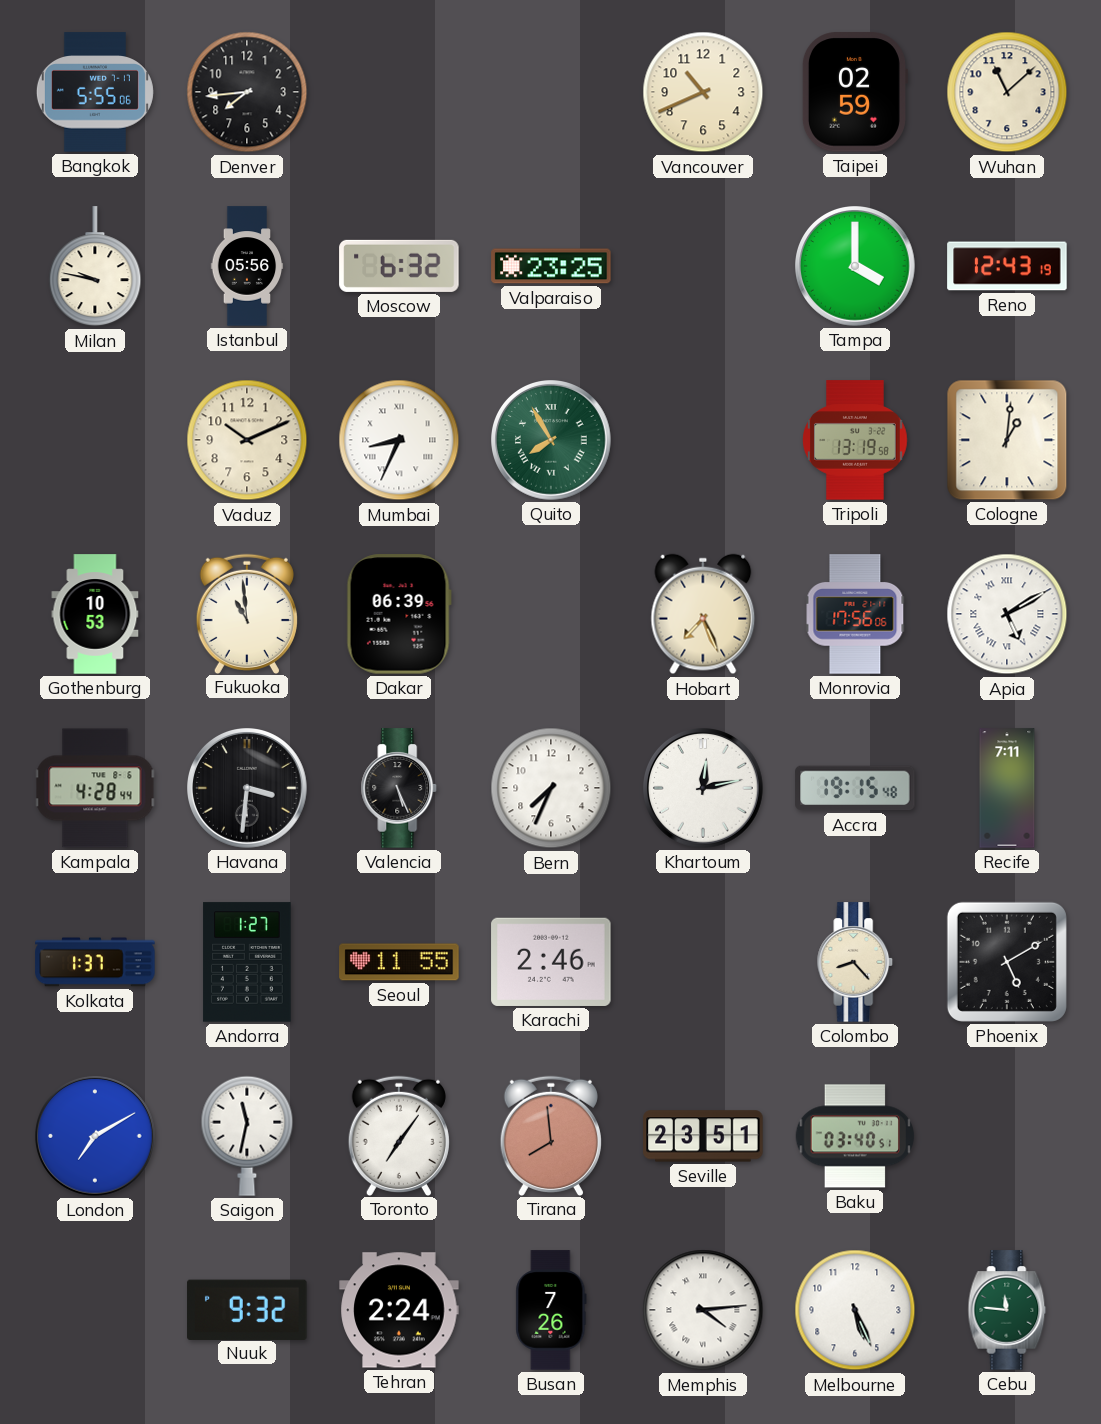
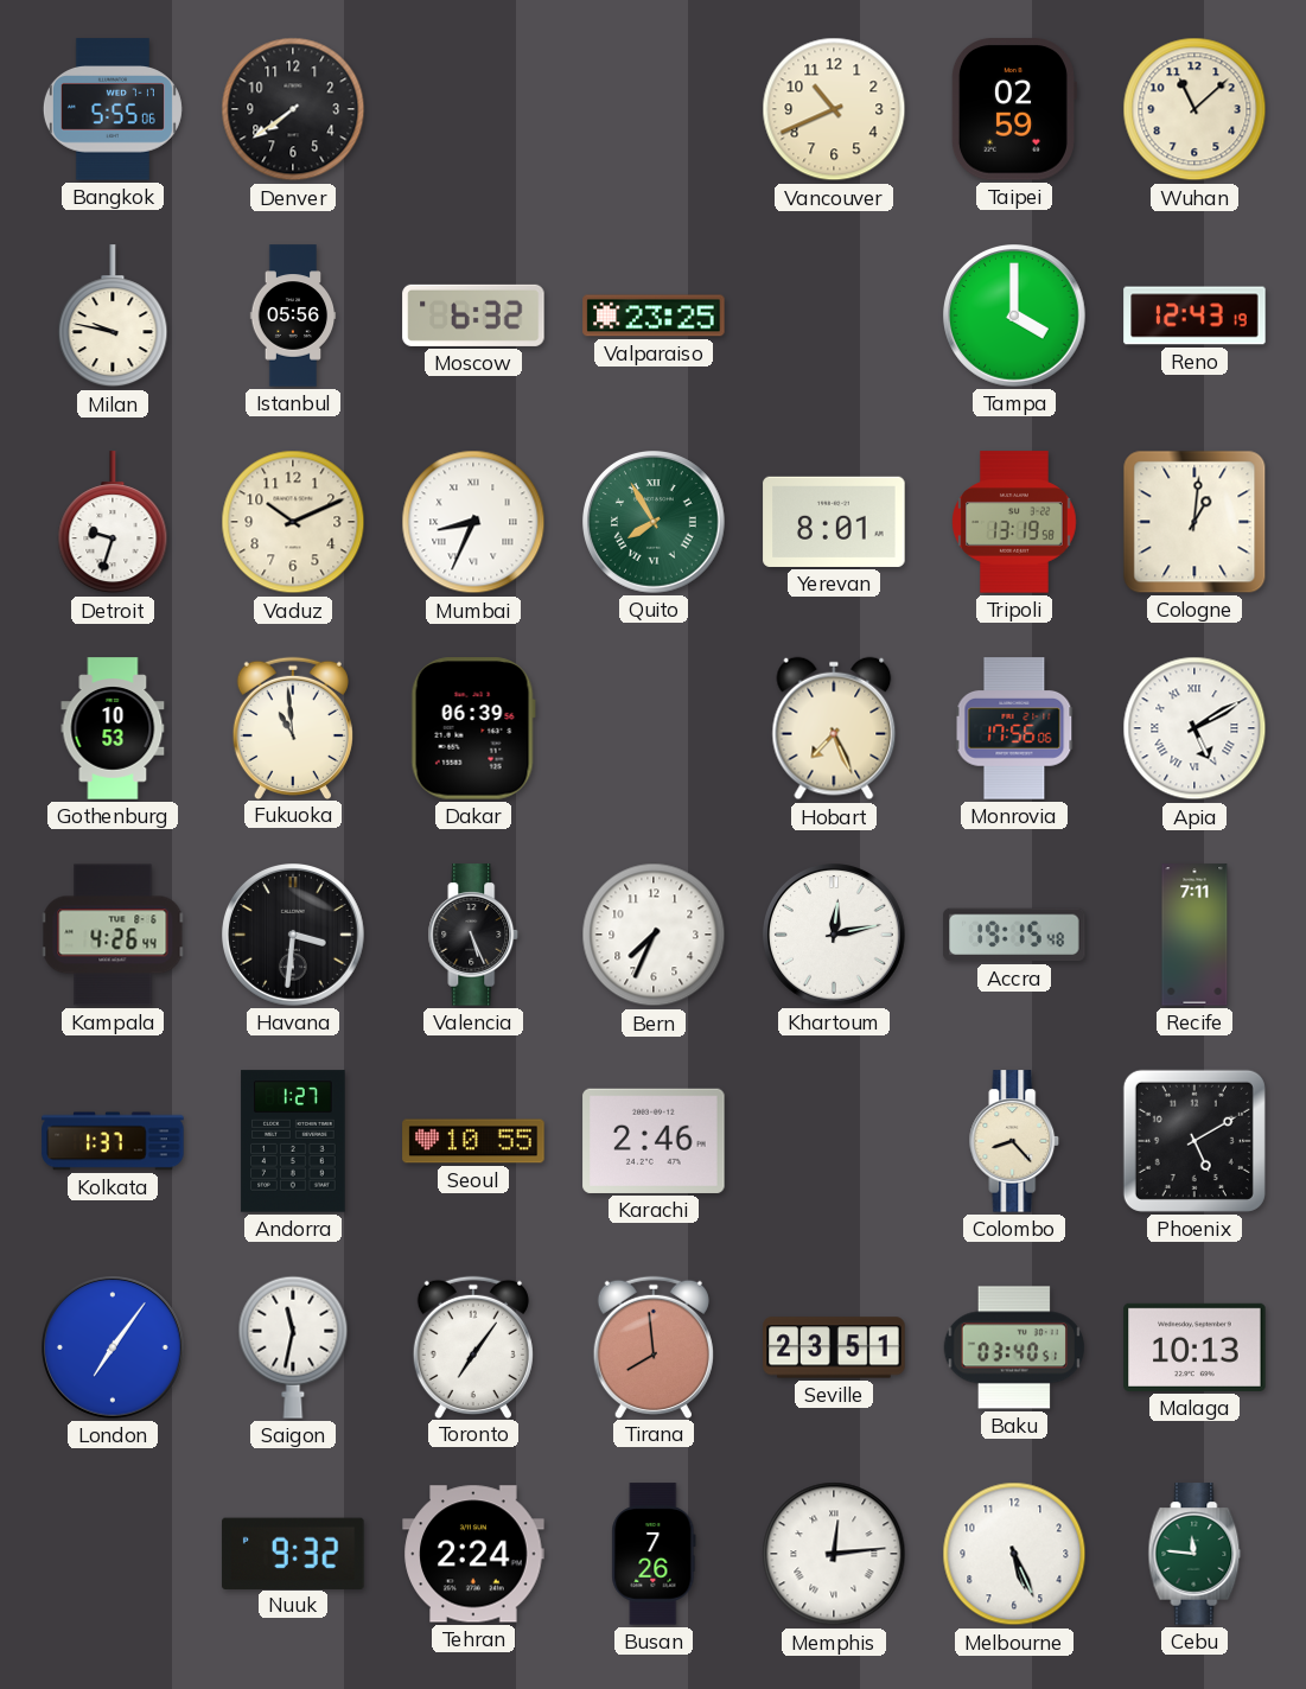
Denver: 7:44 -> 7:39
Detroit: none -> 9:33
Yerevan: none -> 8:01
Kampala: 4:28 -> 4:26
Seoul: 11:55 -> 10:55
London: 7:10 -> 7:06
Malaga: none -> 10:13
Memphis: 4:14 -> 12:14
